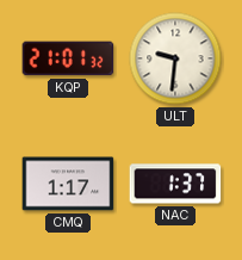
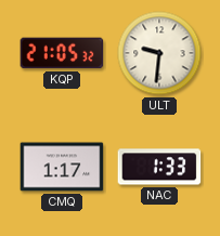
KQP: 21:01 -> 21:05
NAC: 1:37 -> 1:33
